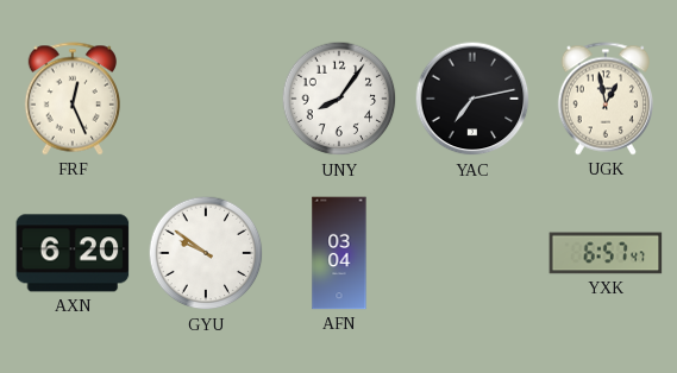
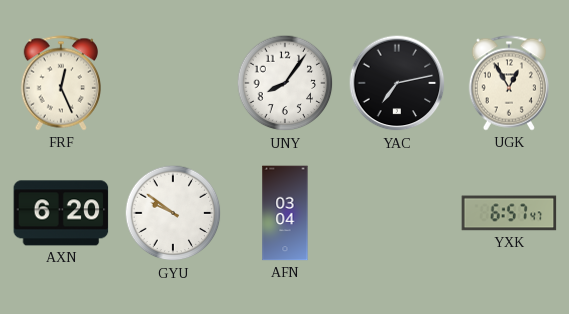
UGK: 12:58 -> 12:55
